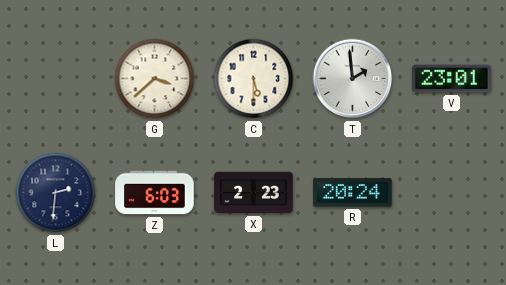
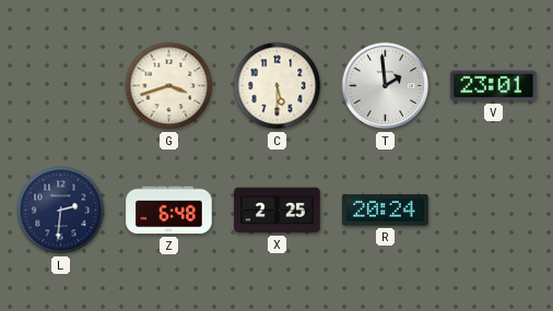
G: 3:38 -> 3:42
Z: 6:03 -> 6:48
X: 2:23 -> 2:25
